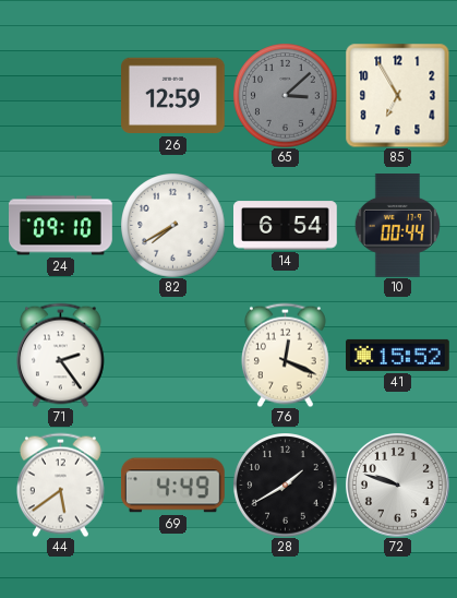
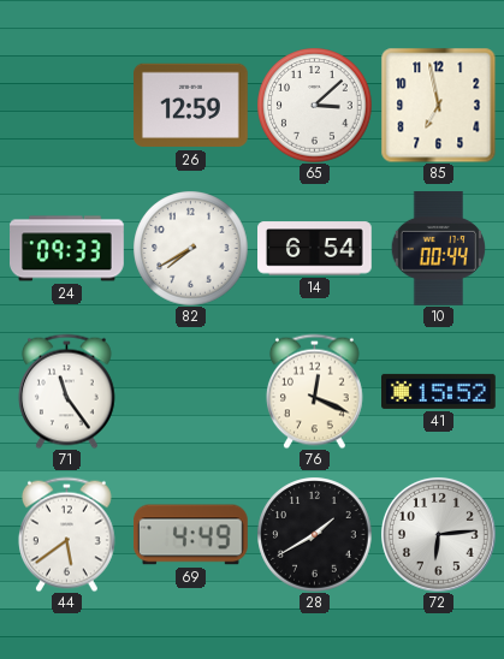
65 dial: grey -> white
85: 6:55 -> 6:58
24: 09:10 -> 09:33
71: 2:24 -> 11:24
72: 9:48 -> 6:14
